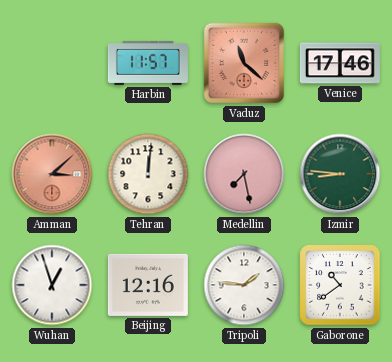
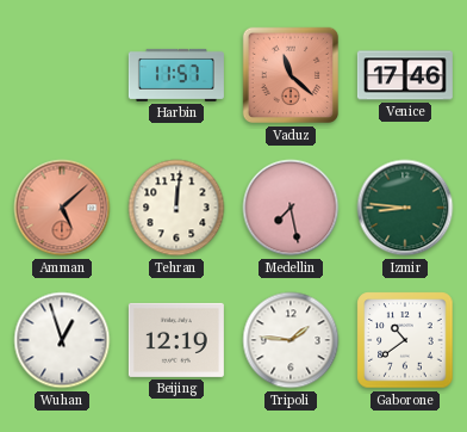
Amman: 3:08 -> 5:08
Beijing: 12:16 -> 12:19
